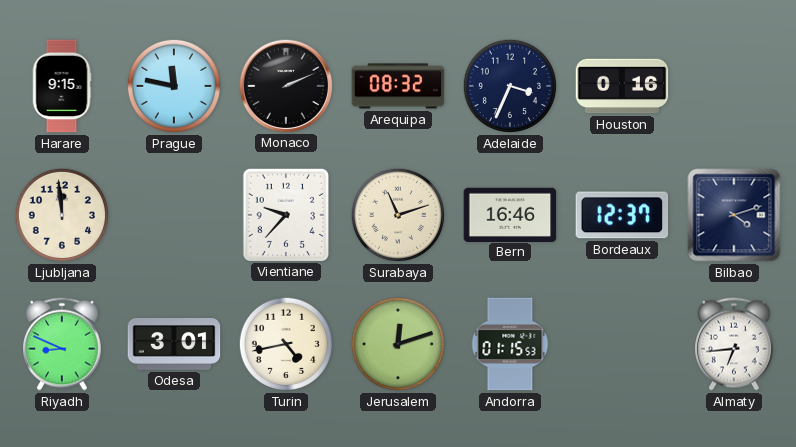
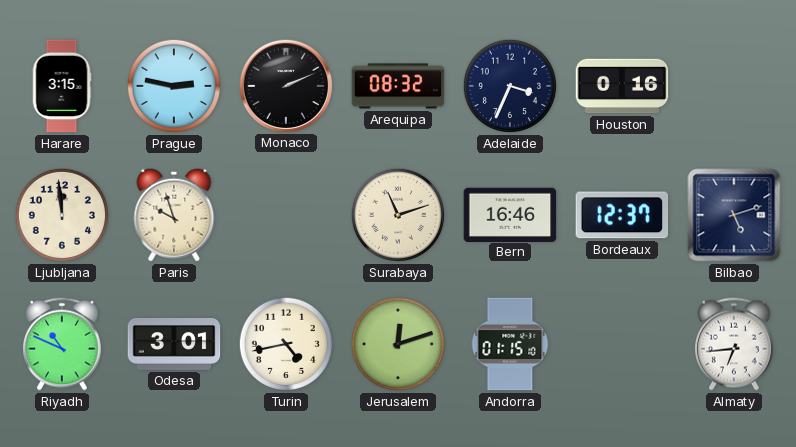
Harare: 9:15 -> 3:15
Prague: 11:47 -> 2:47
Paris: none -> 9:57
Vientiane: 9:37 -> none
Bilbao: 4:12 -> 5:12
Riyadh: 8:49 -> 10:49
Andorra: 01:15:53 -> 01:15:10
